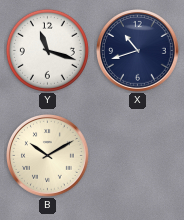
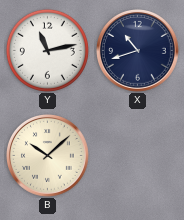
Y: 11:18 -> 11:13
B: 10:10 -> 10:08
